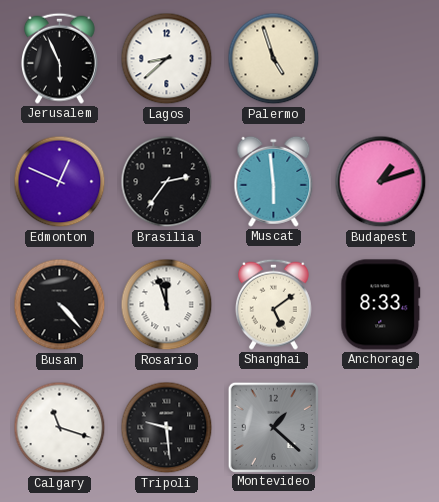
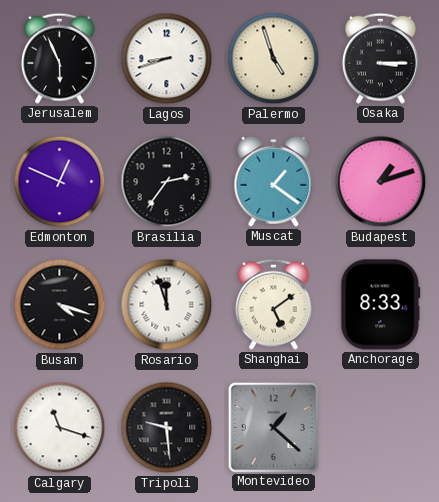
Lagos: 8:38 -> 8:42
Osaka: none -> 3:15
Muscat: 5:59 -> 1:21
Busan: 4:23 -> 4:18
